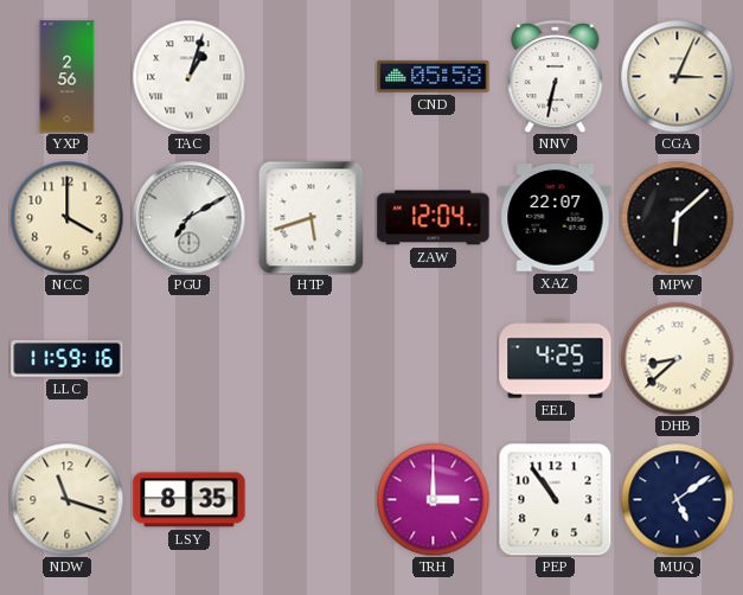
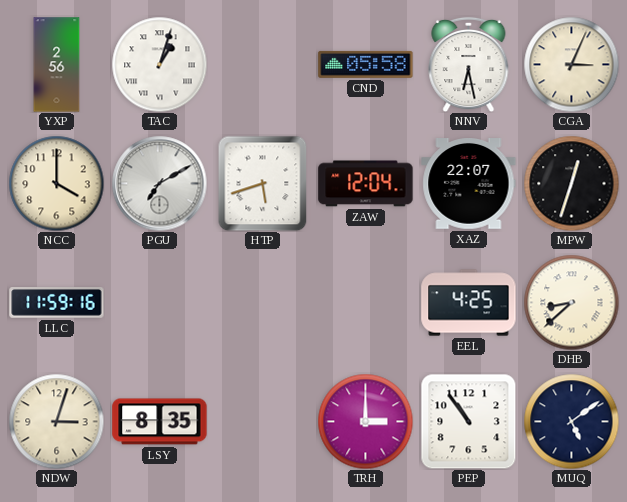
NNV: 6:32 -> 6:28
MPW: 6:08 -> 12:33
NDW: 11:18 -> 3:03
